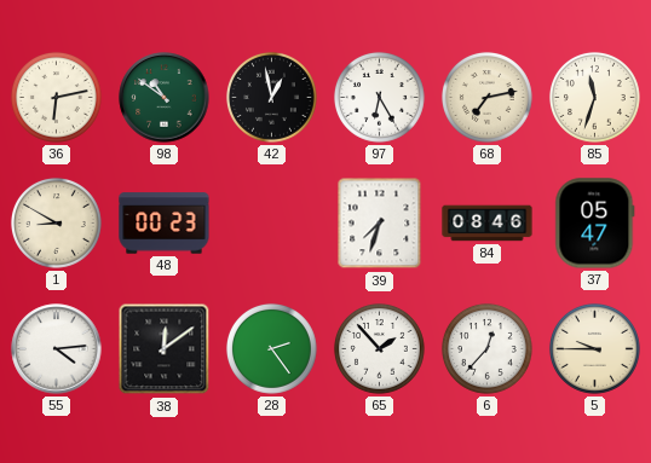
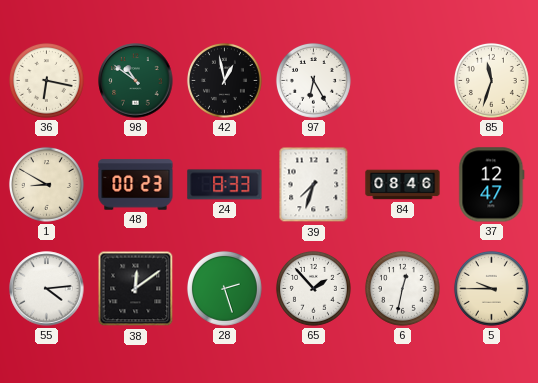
36: 6:13 -> 6:17
68: 7:13 -> none
24: none -> 8:33
37: 05:47 -> 12:47
28: 2:24 -> 2:27
6: 12:37 -> 12:32
